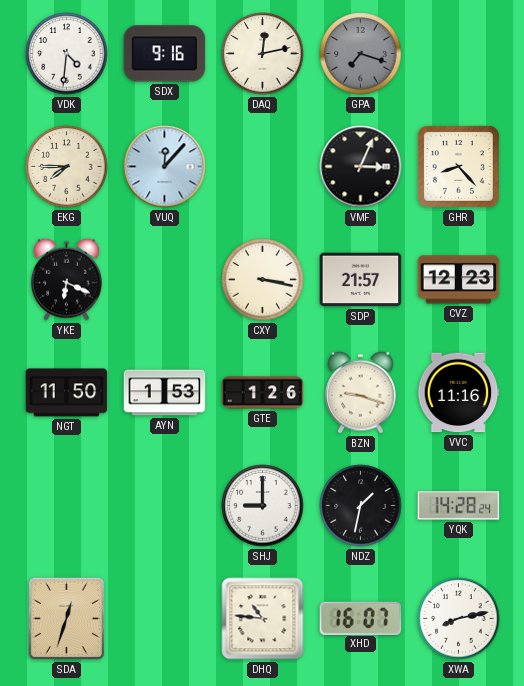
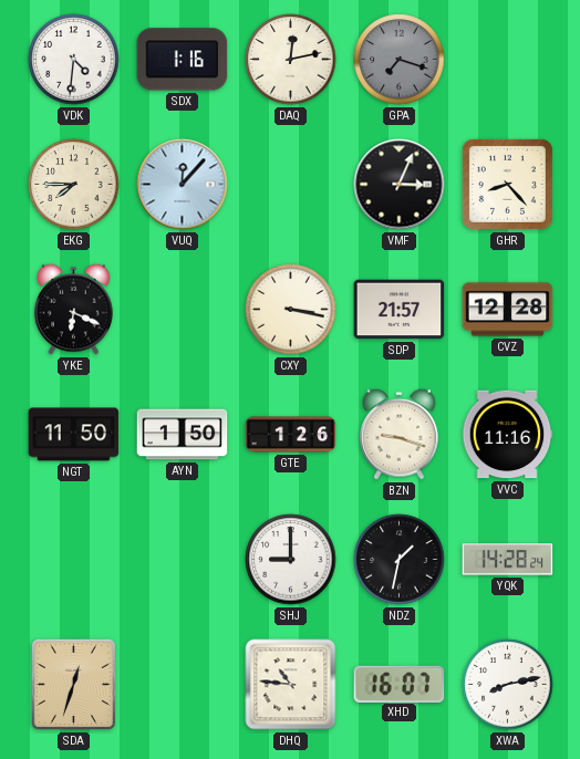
SDX: 9:16 -> 1:16
CVZ: 12:23 -> 12:28
AYN: 1:53 -> 1:50
